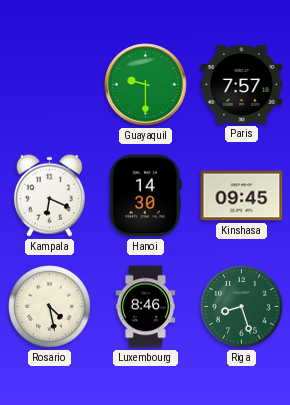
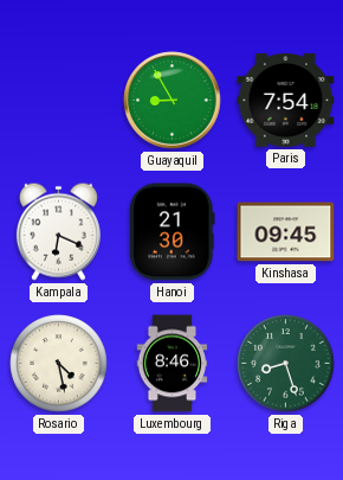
Guayaquil: 9:30 -> 8:55
Paris: 7:57 -> 7:54
Hanoi: 14:30 -> 21:30
